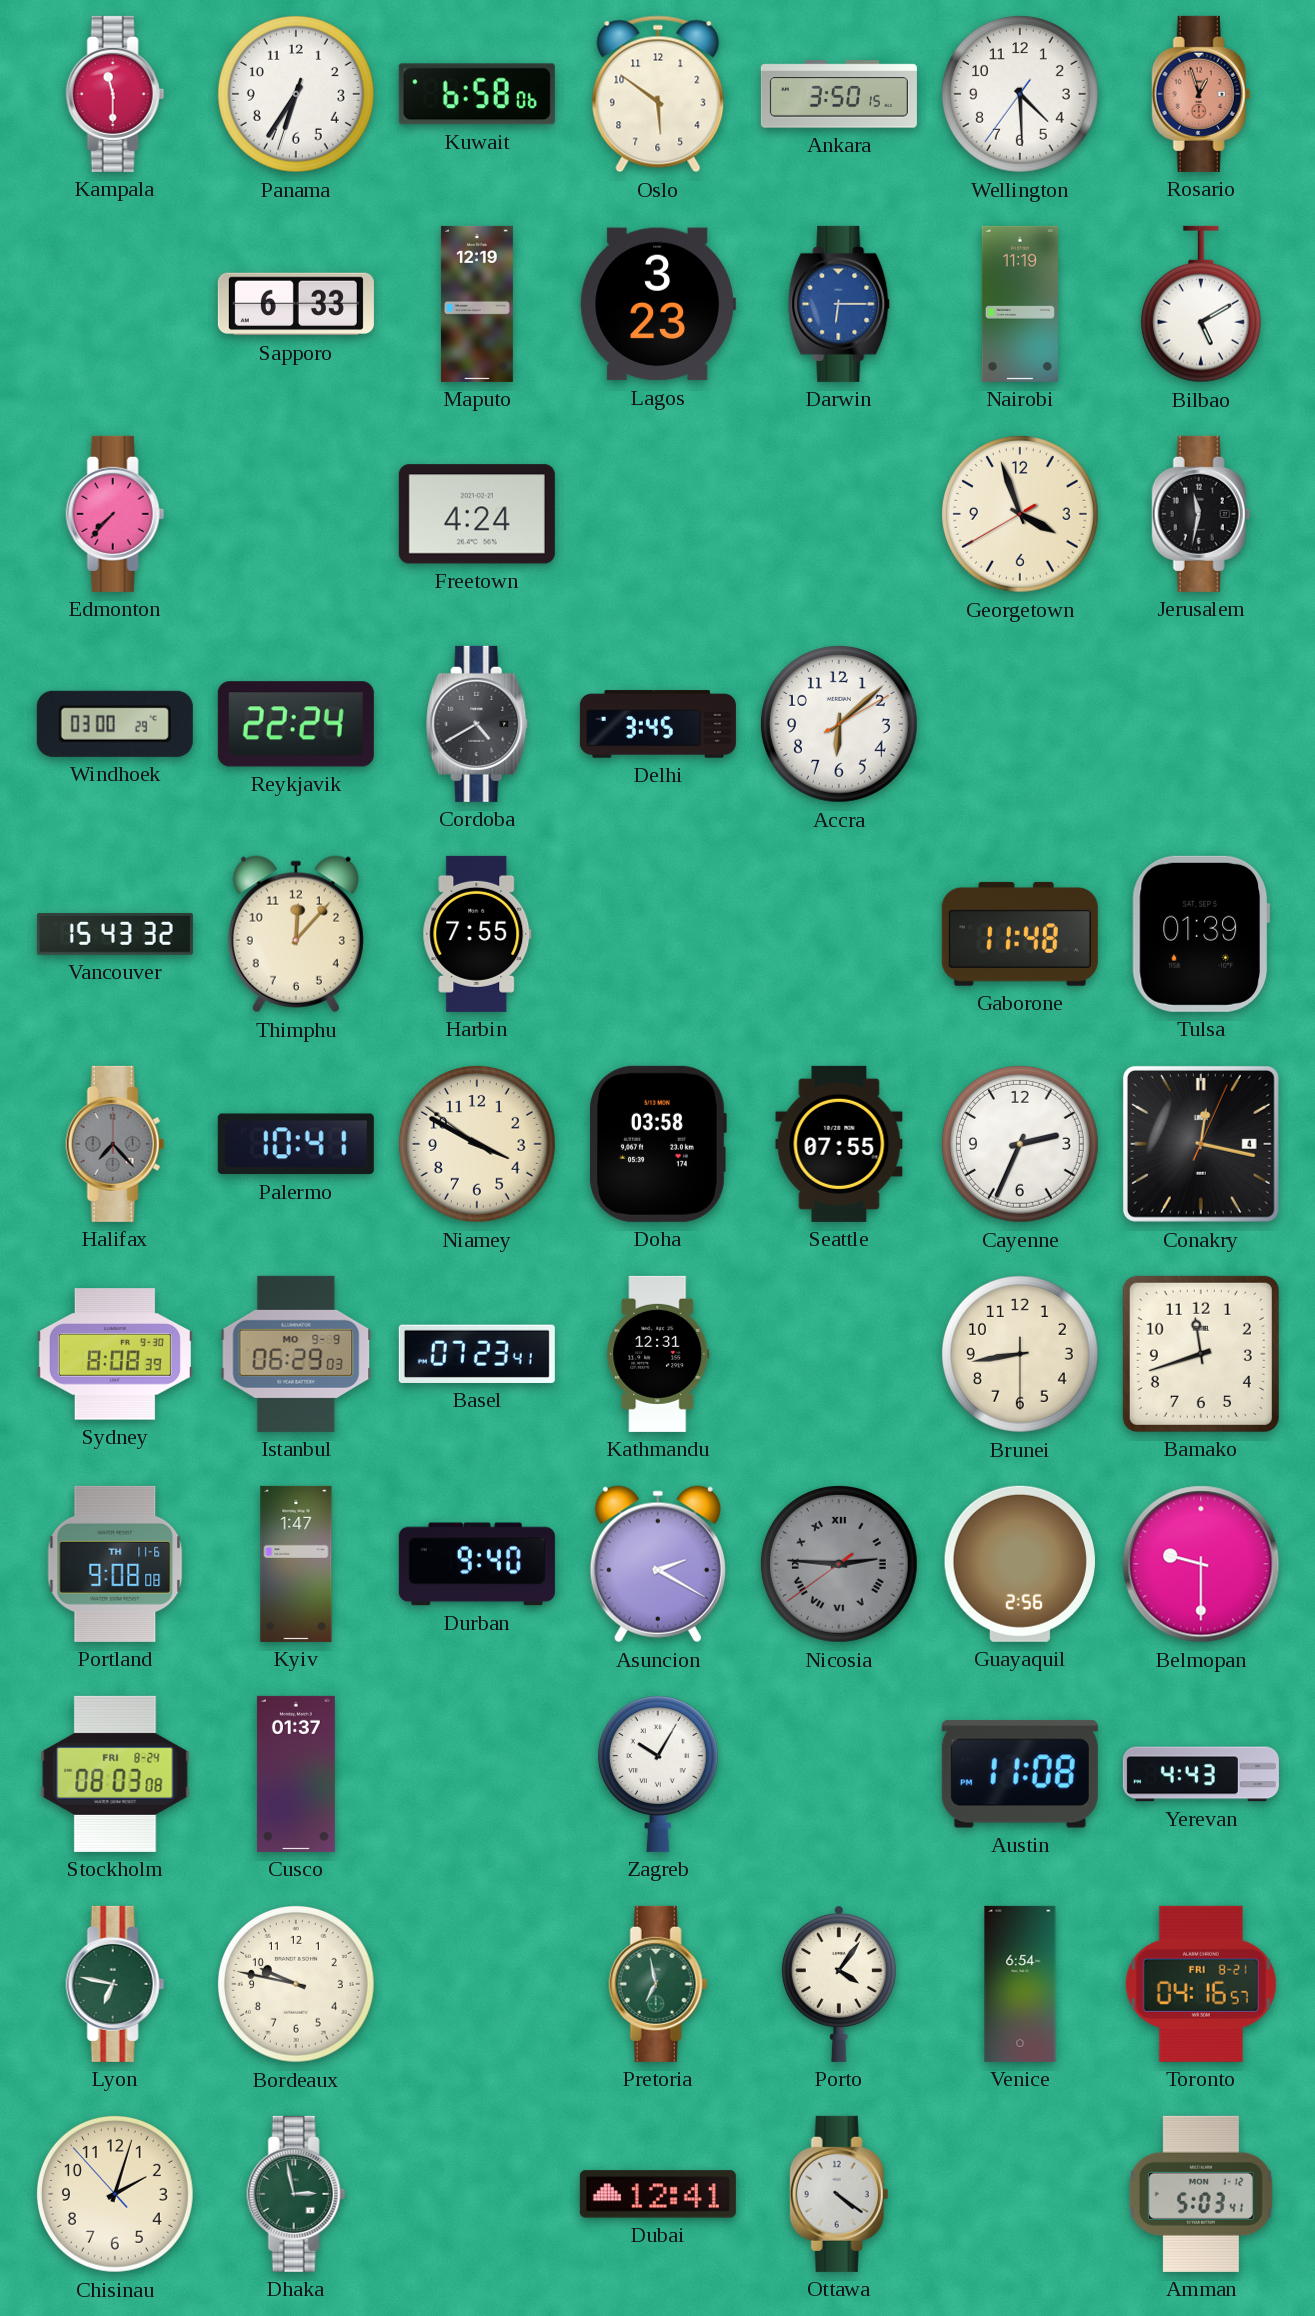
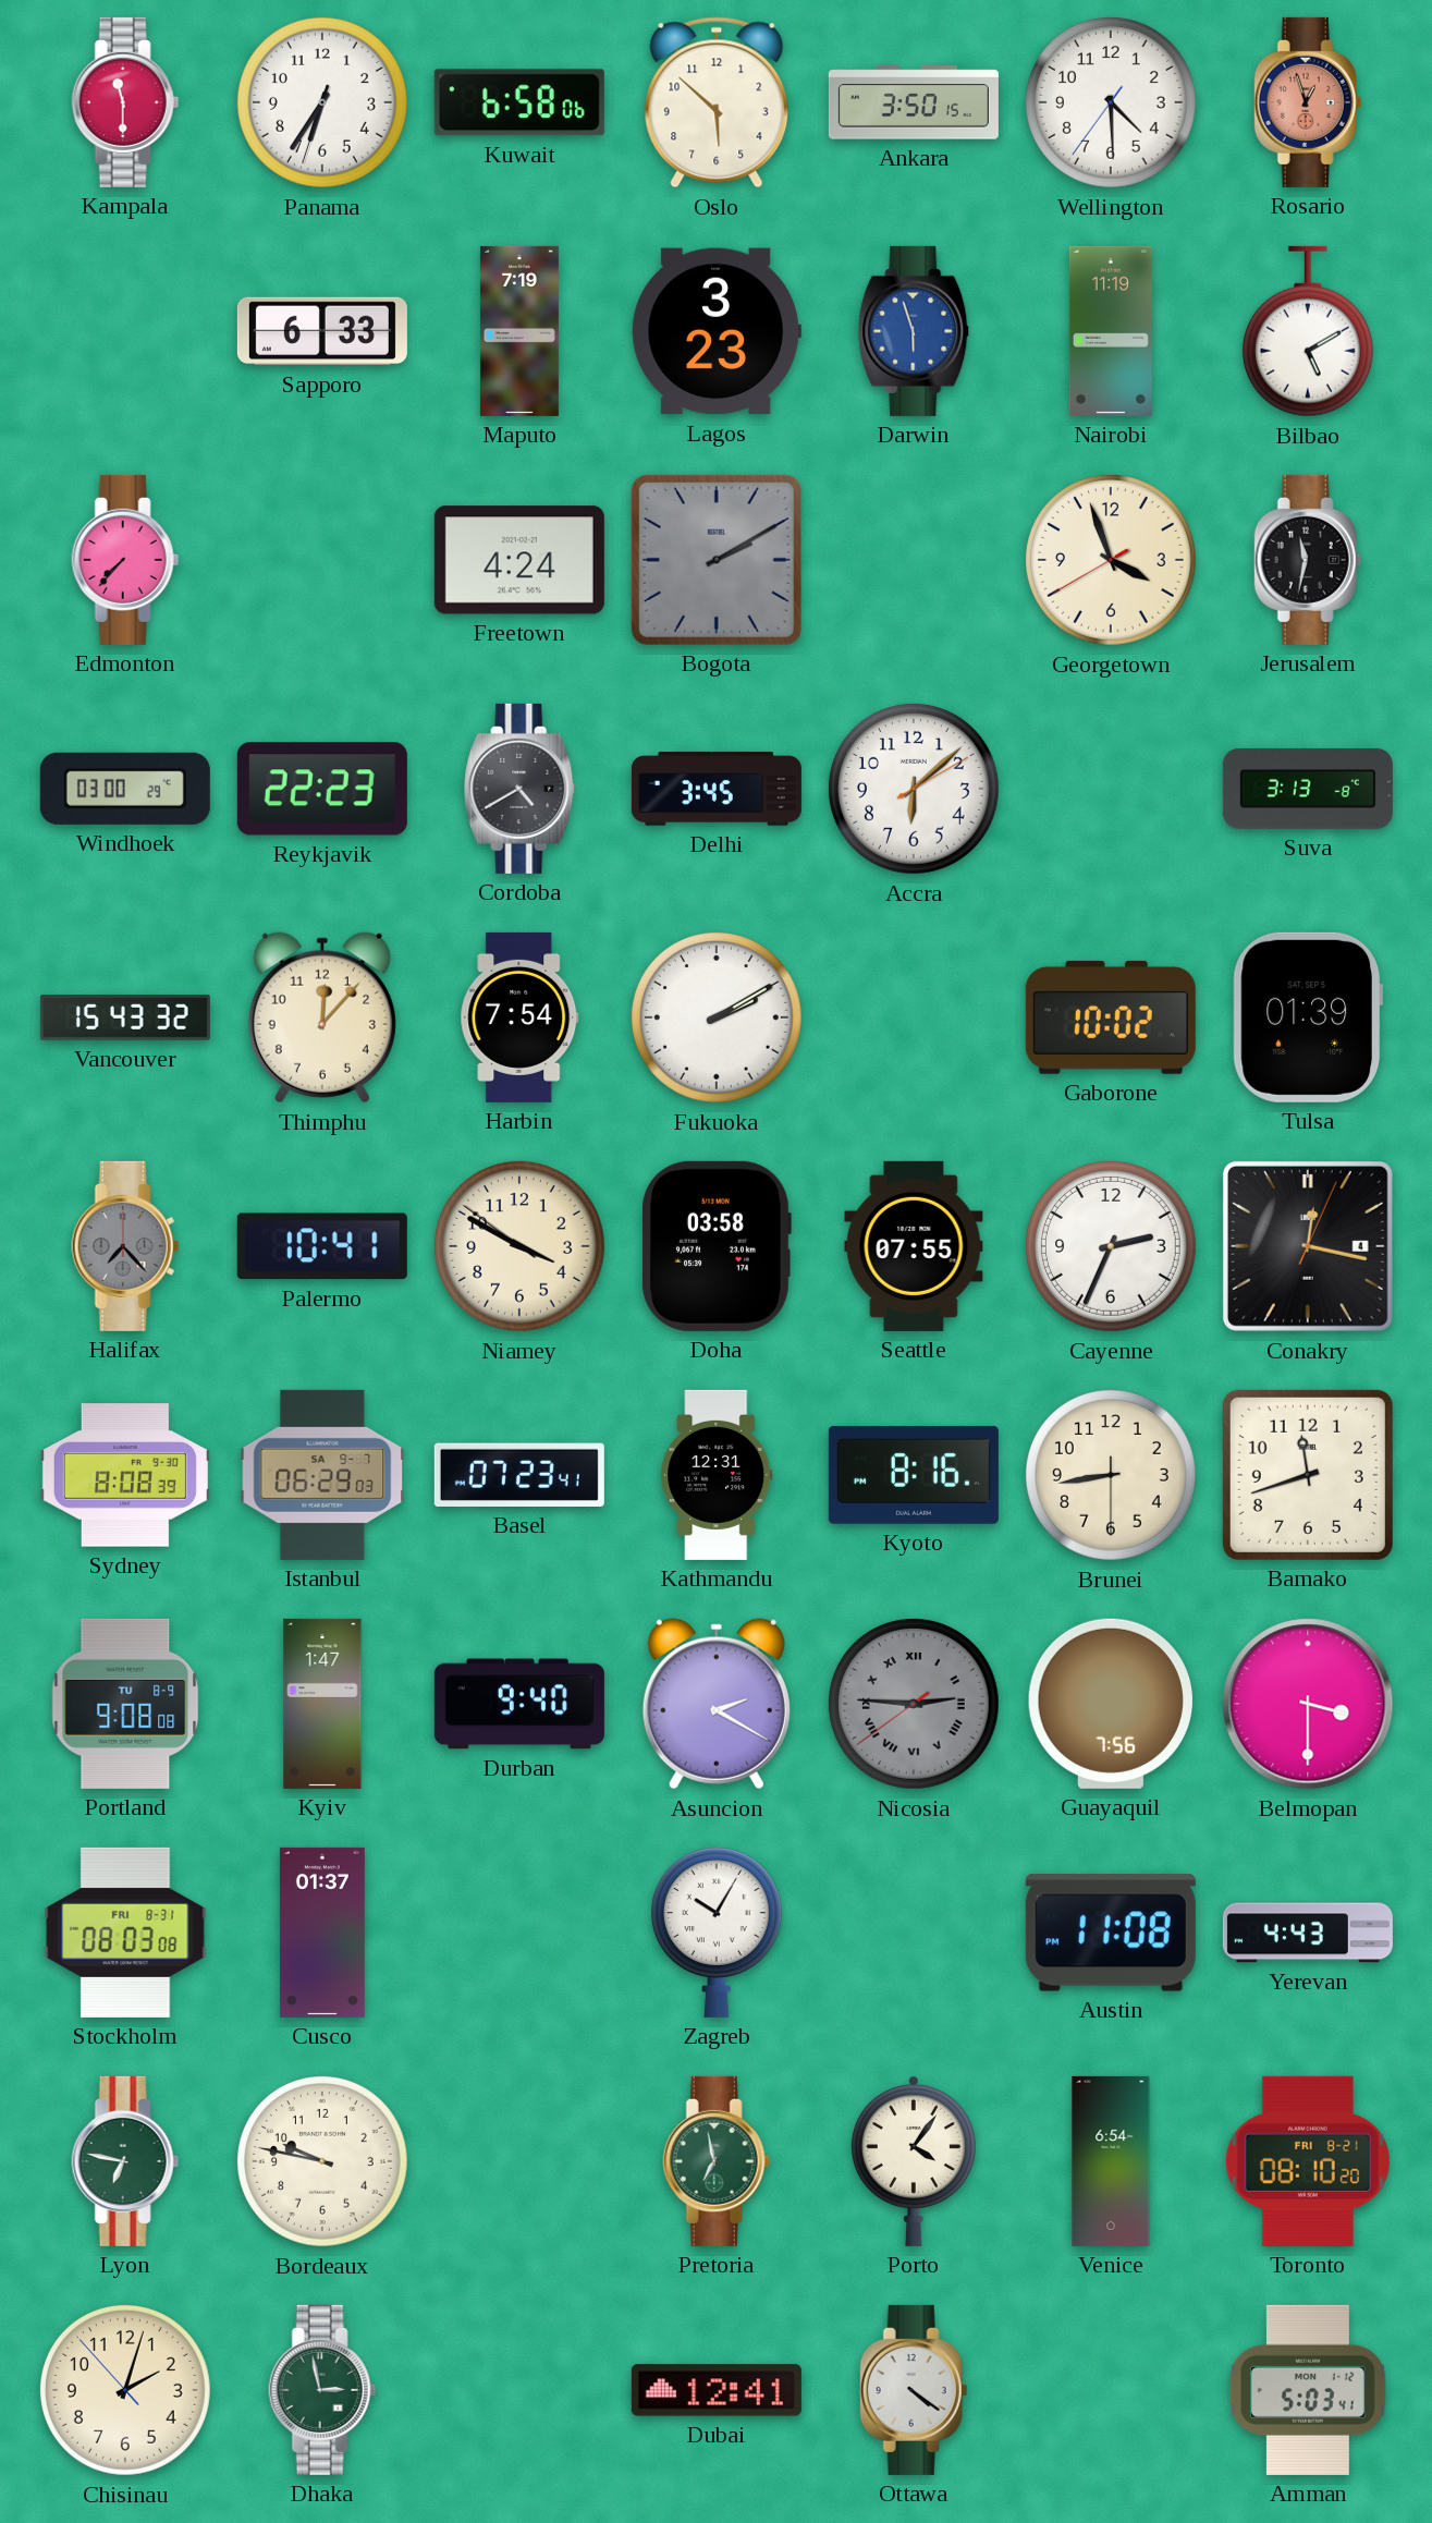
Oslo: 5:51 -> 5:52
Maputo: 12:19 -> 7:19
Darwin: 6:15 -> 5:57
Bogota: none -> 2:10
Reykjavik: 22:24 -> 22:23
Suva: none -> 3:13
Harbin: 7:55 -> 7:54
Fukuoka: none -> 2:10
Gaborone: 11:48 -> 10:02
Istanbul date: MO 9-9 -> SA 9-7
Kyoto: none -> 8:16
Portland date: TH 11-6 -> TU 8-9
Guayaquil: 2:56 -> 7:56
Belmopan: 9:30 -> 3:30
Stockholm date: FRI 8-24 -> FRI 8-31
Toronto: 04:16 -> 08:10
